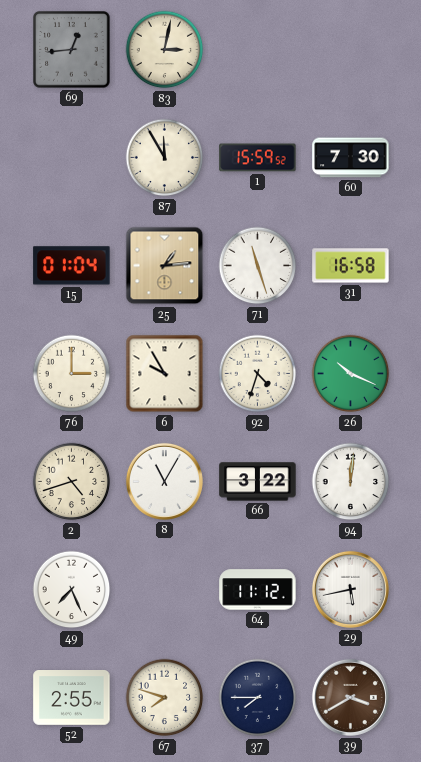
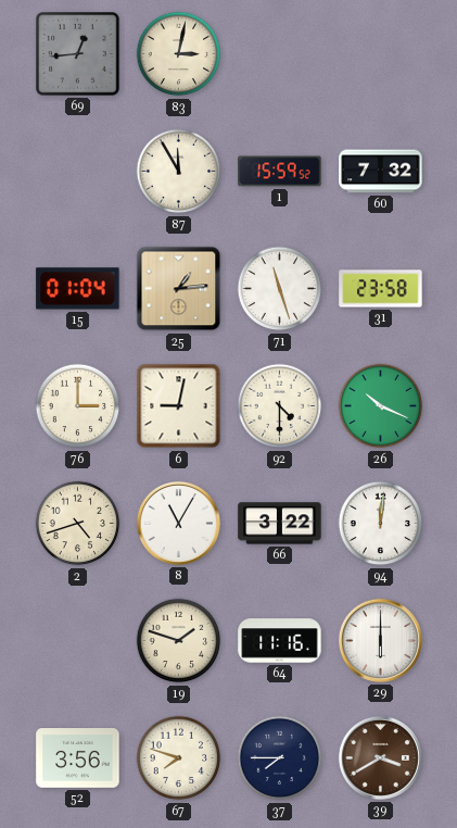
60: 7:30 -> 7:32
31: 16:58 -> 23:58
6: 9:55 -> 9:02
92: 4:33 -> 4:30
49: 7:26 -> none
19: none -> 1:48
64: 11:12 -> 11:16
29: 5:43 -> 6:00
52: 2:55 -> 3:56
